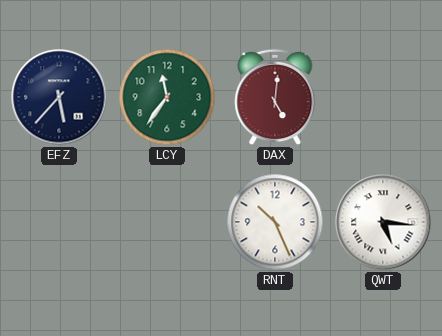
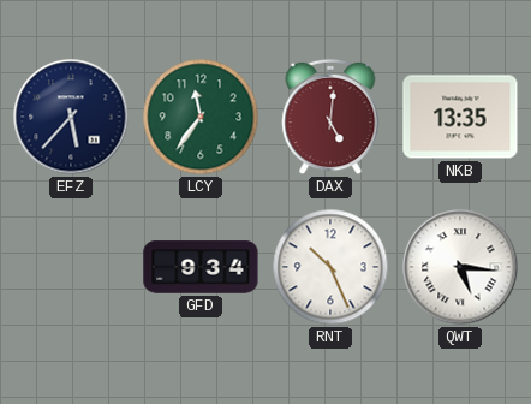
NKB: none -> 13:35
GFD: none -> 9:34
